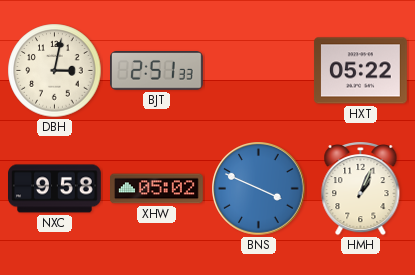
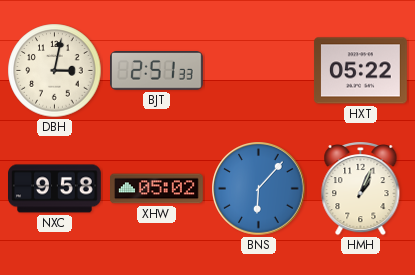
BNS: 3:49 -> 6:07
